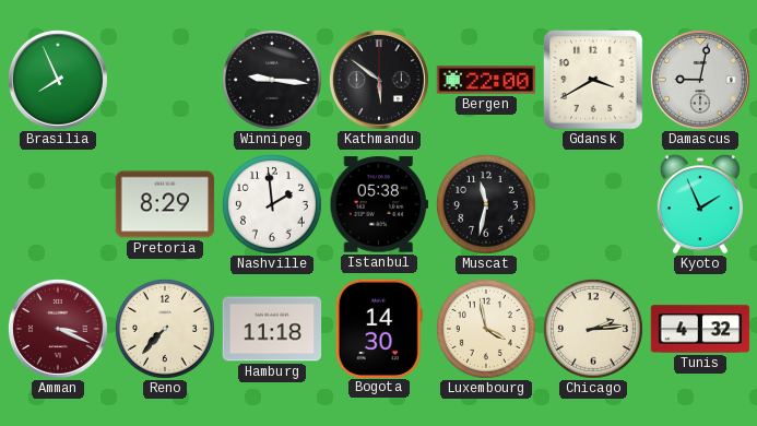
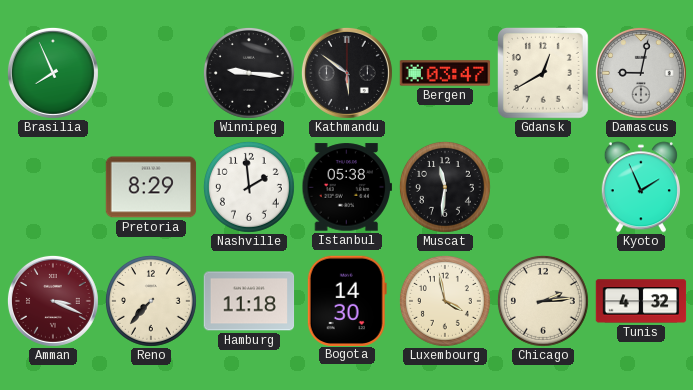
Bergen: 22:00 -> 03:47
Gdansk: 3:40 -> 12:40
Muscat: 11:32 -> 11:31
